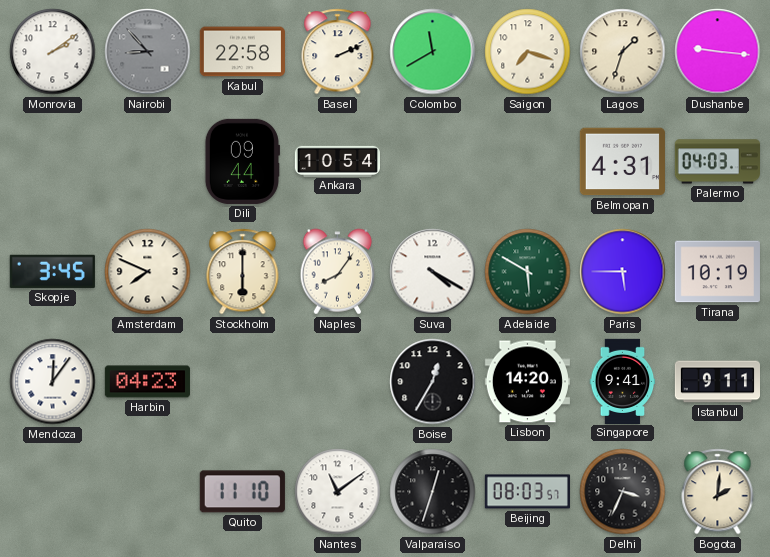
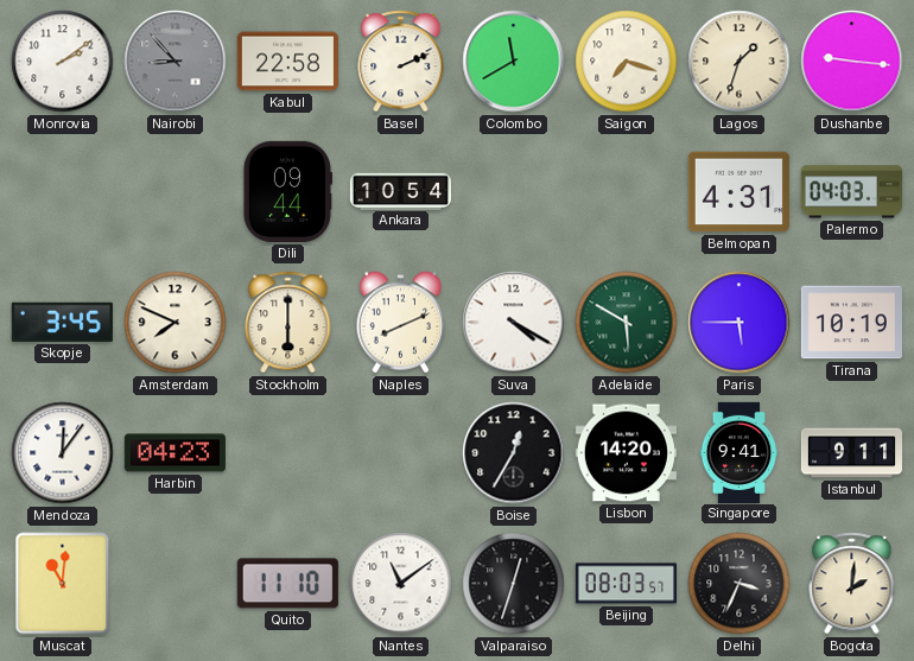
Naples: 8:06 -> 8:11
Muscat: none -> 11:01
